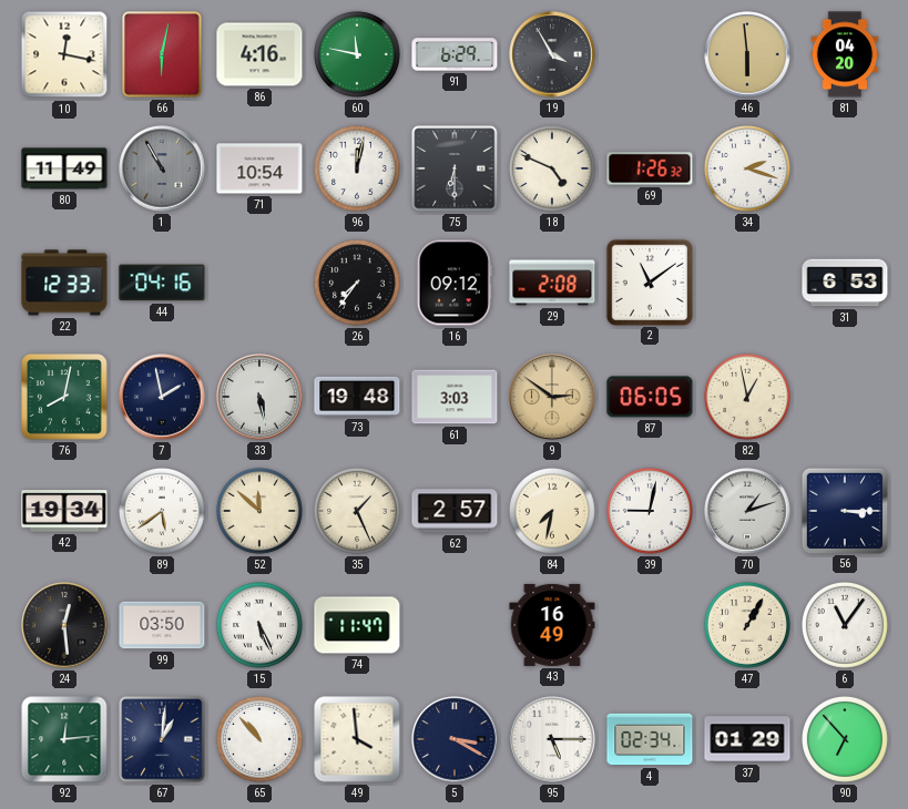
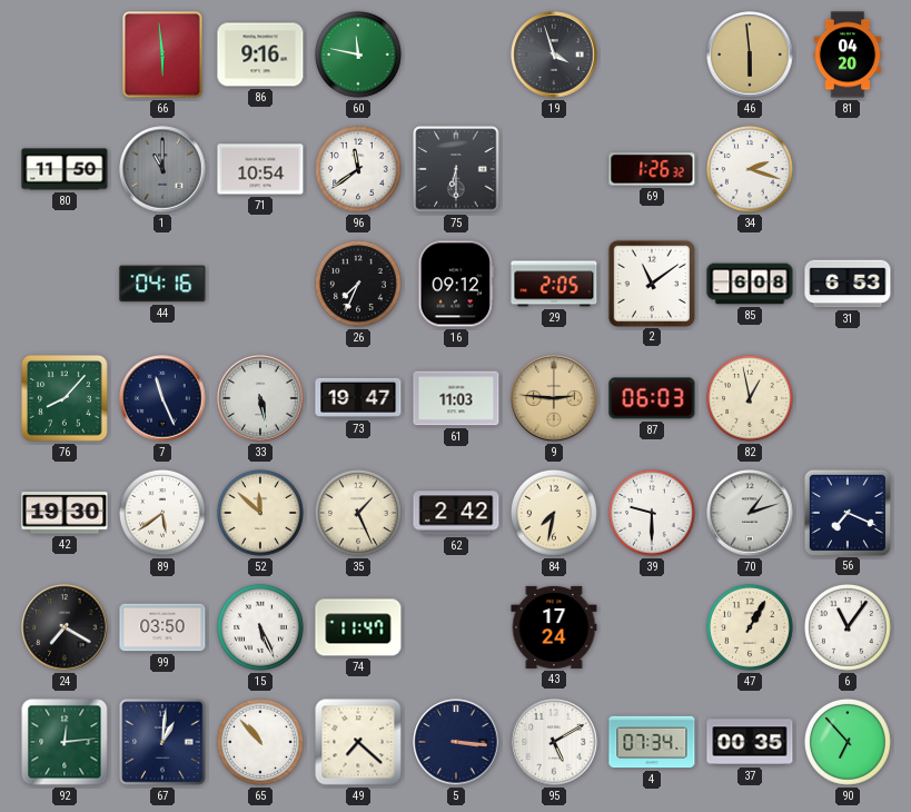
10: 12:17 -> none
66: 6:02 -> 5:59
86: 4:16 -> 9:16
91: 6:29 -> none
19: 3:55 -> 3:57
80: 11:49 -> 11:50
1: 10:55 -> 11:00
96: 12:02 -> 11:39
18: 4:49 -> none
22: 12:33 -> none
26: 7:36 -> 7:34
29: 2:08 -> 2:05
85: none -> 6:08
76: 8:02 -> 8:07
7: 1:58 -> 11:26
73: 19:48 -> 19:47
61: 3:03 -> 11:03
9: 2:51 -> 2:46
87: 06:05 -> 06:03
42: 19:34 -> 19:30
62: 2:57 -> 2:42
39: 9:02 -> 9:30
56: 3:15 -> 7:19
24: 12:29 -> 7:20
43: 16:49 -> 17:24
49: 3:59 -> 7:22
5: 3:20 -> 3:16
95: 5:15 -> 5:10
4: 02:34 -> 07:34
37: 01:29 -> 00:35
